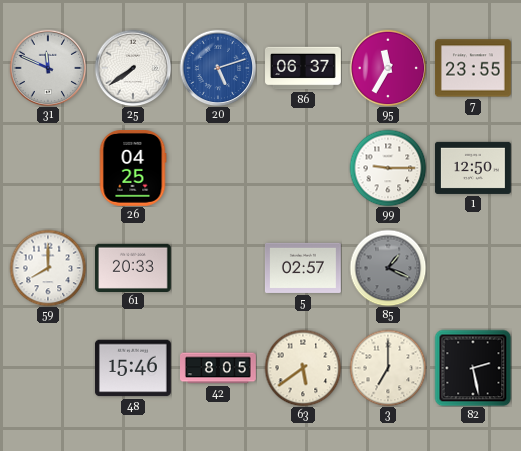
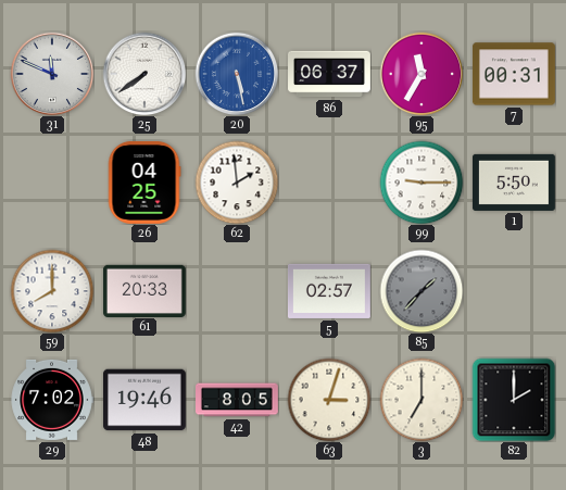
20: 5:12 -> 5:28
7: 23:55 -> 00:31
62: none -> 1:59
1: 12:50 -> 5:50
85: 1:19 -> 1:37
29: none -> 7:02
48: 15:46 -> 19:46
63: 5:39 -> 3:03
82: 2:28 -> 2:00
